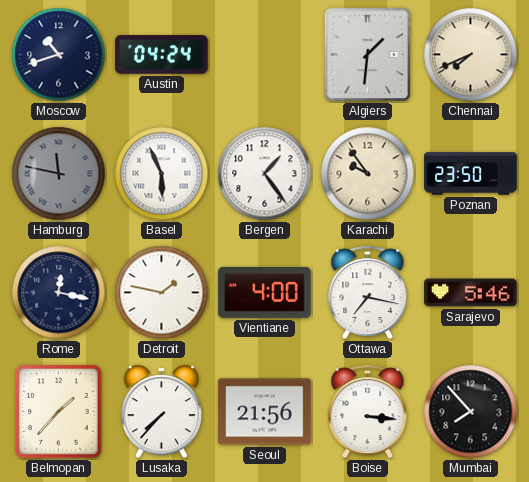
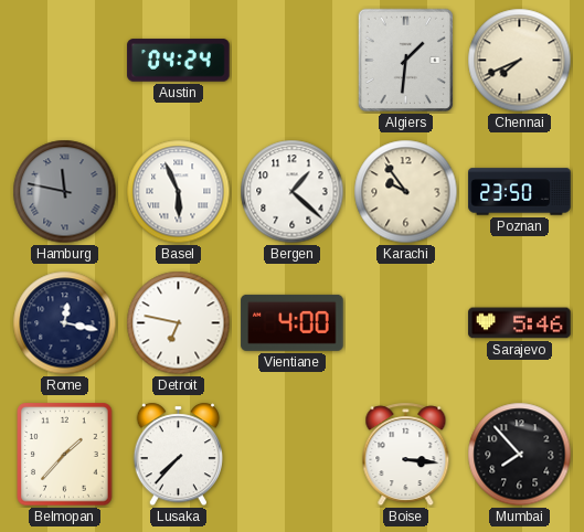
Moscow: 10:42 -> none
Bergen: 1:24 -> 1:22
Detroit: 1:47 -> 6:47
Ottawa: 7:17 -> none
Seoul: 21:56 -> none
